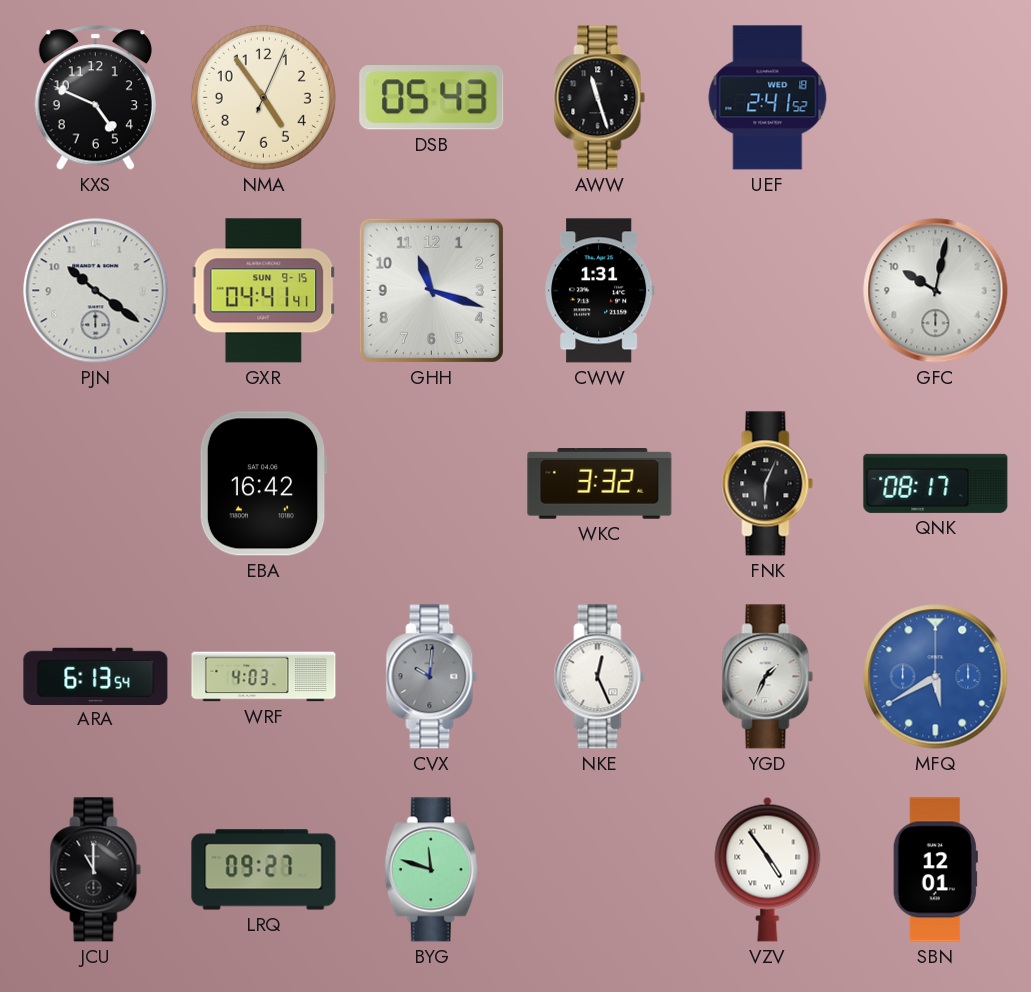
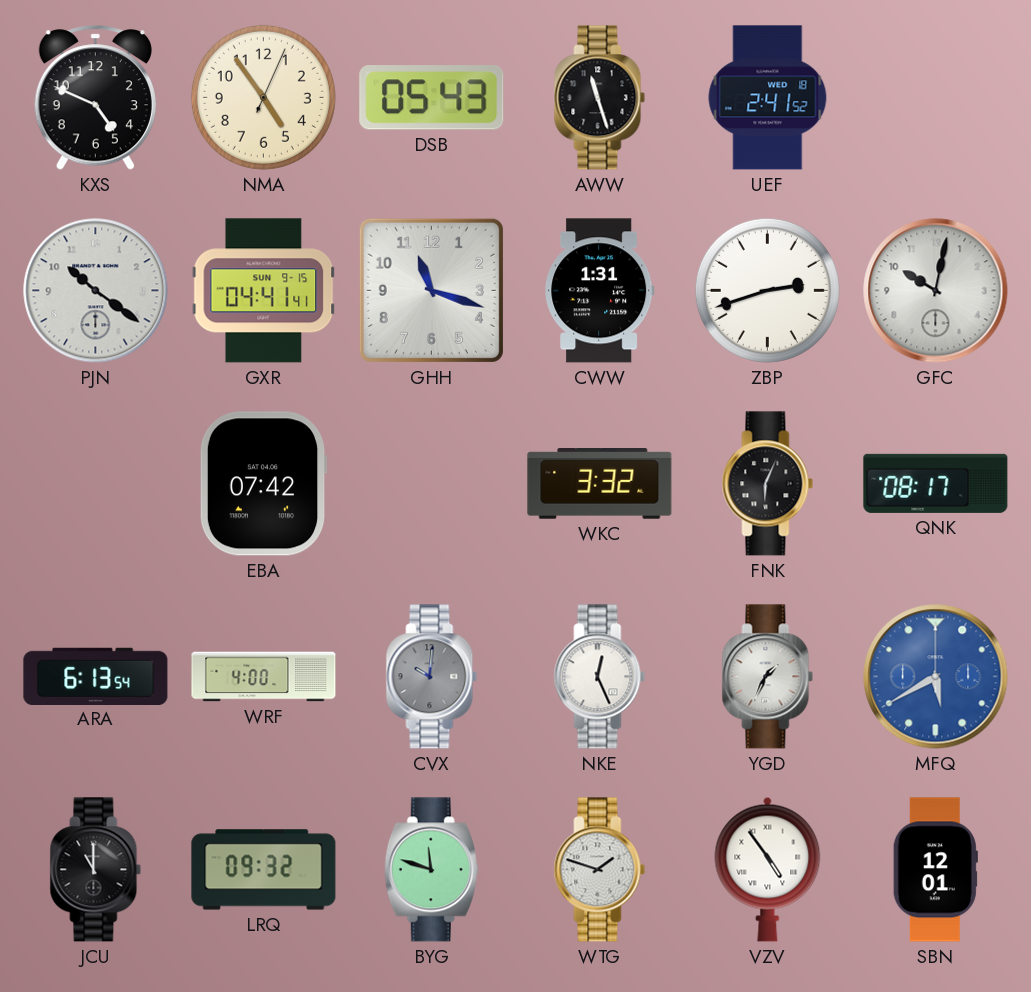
ZBP: none -> 2:42
EBA: 16:42 -> 07:42
WRF: 4:03 -> 4:00
LRQ: 09:27 -> 09:32
WTG: none -> 1:48
